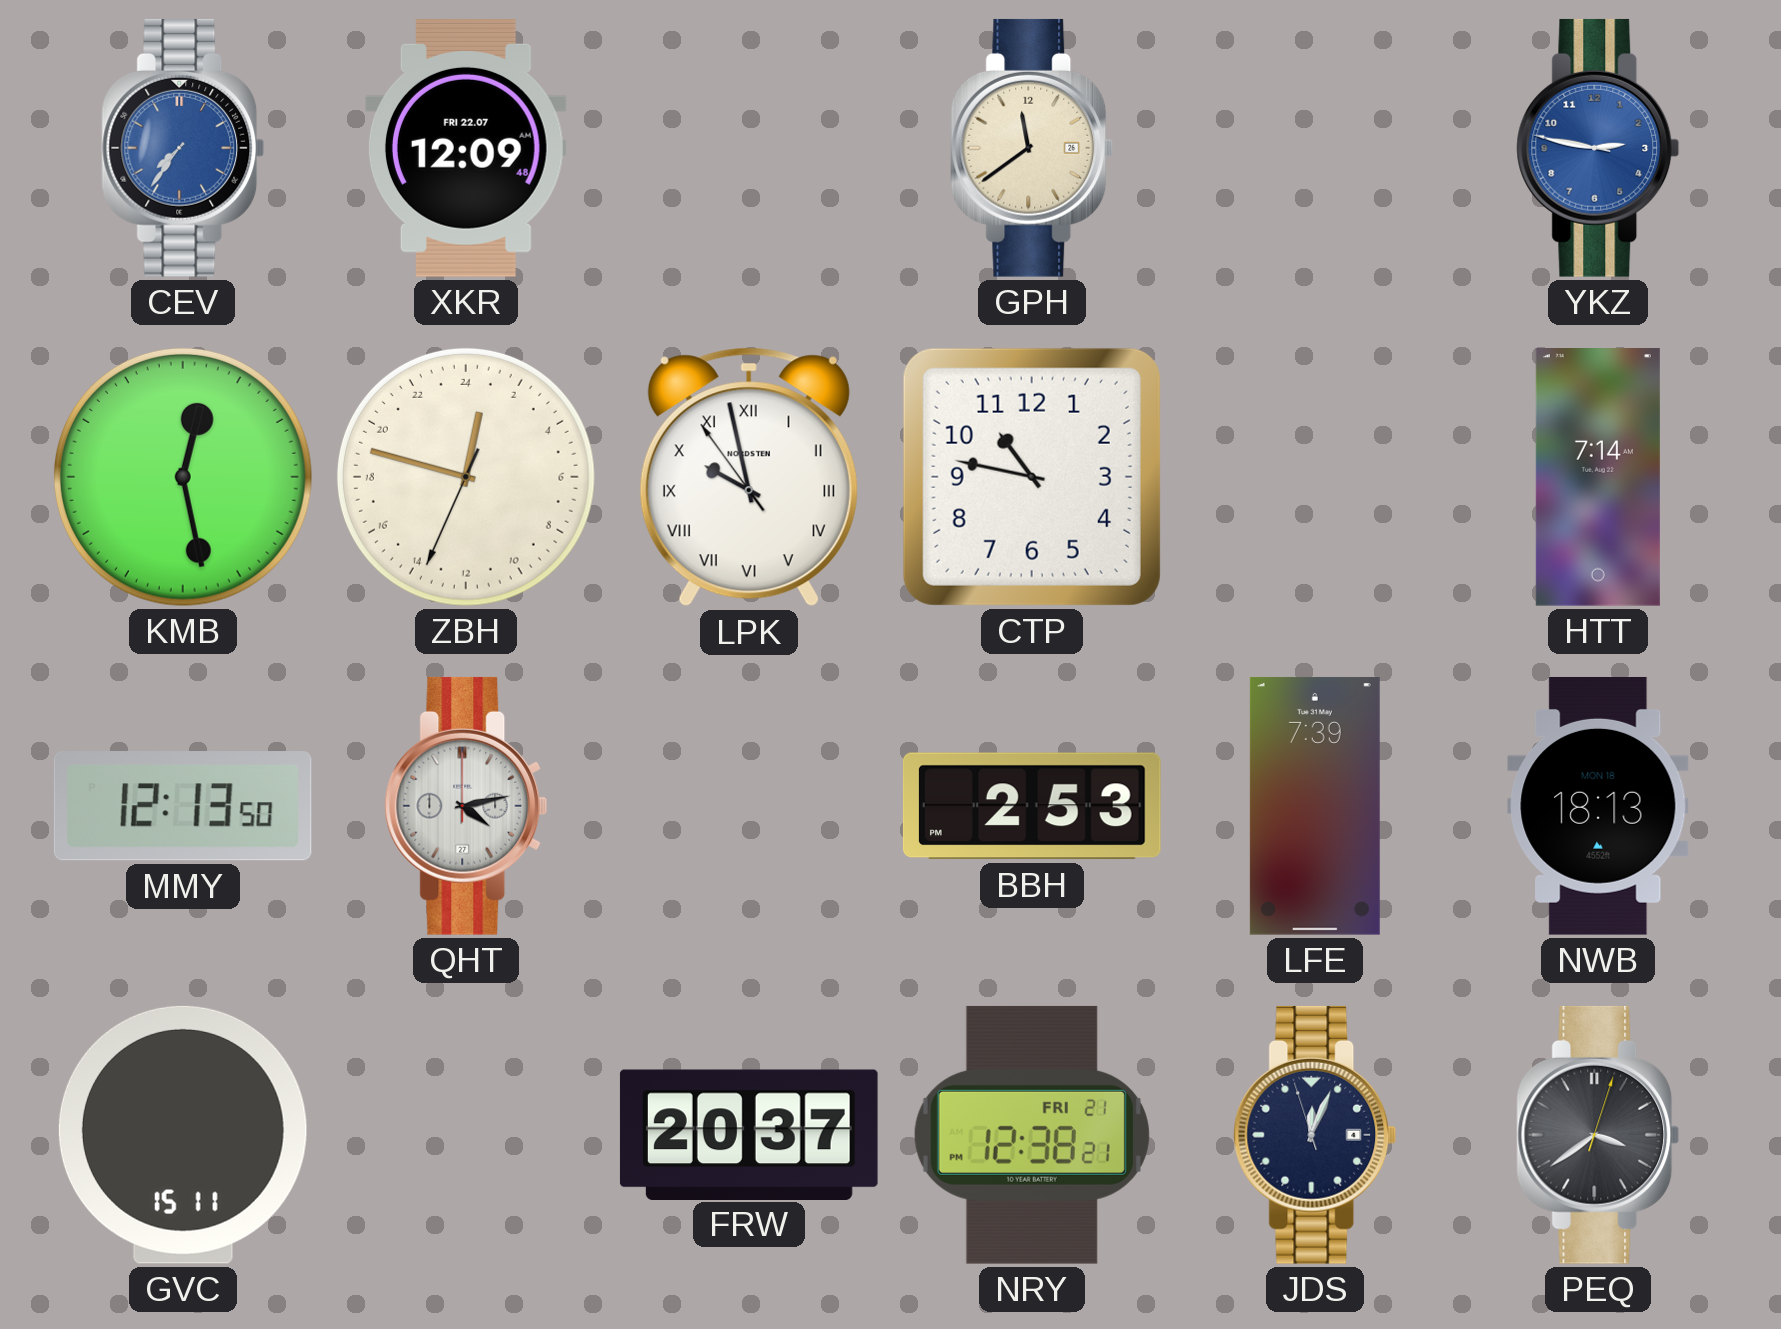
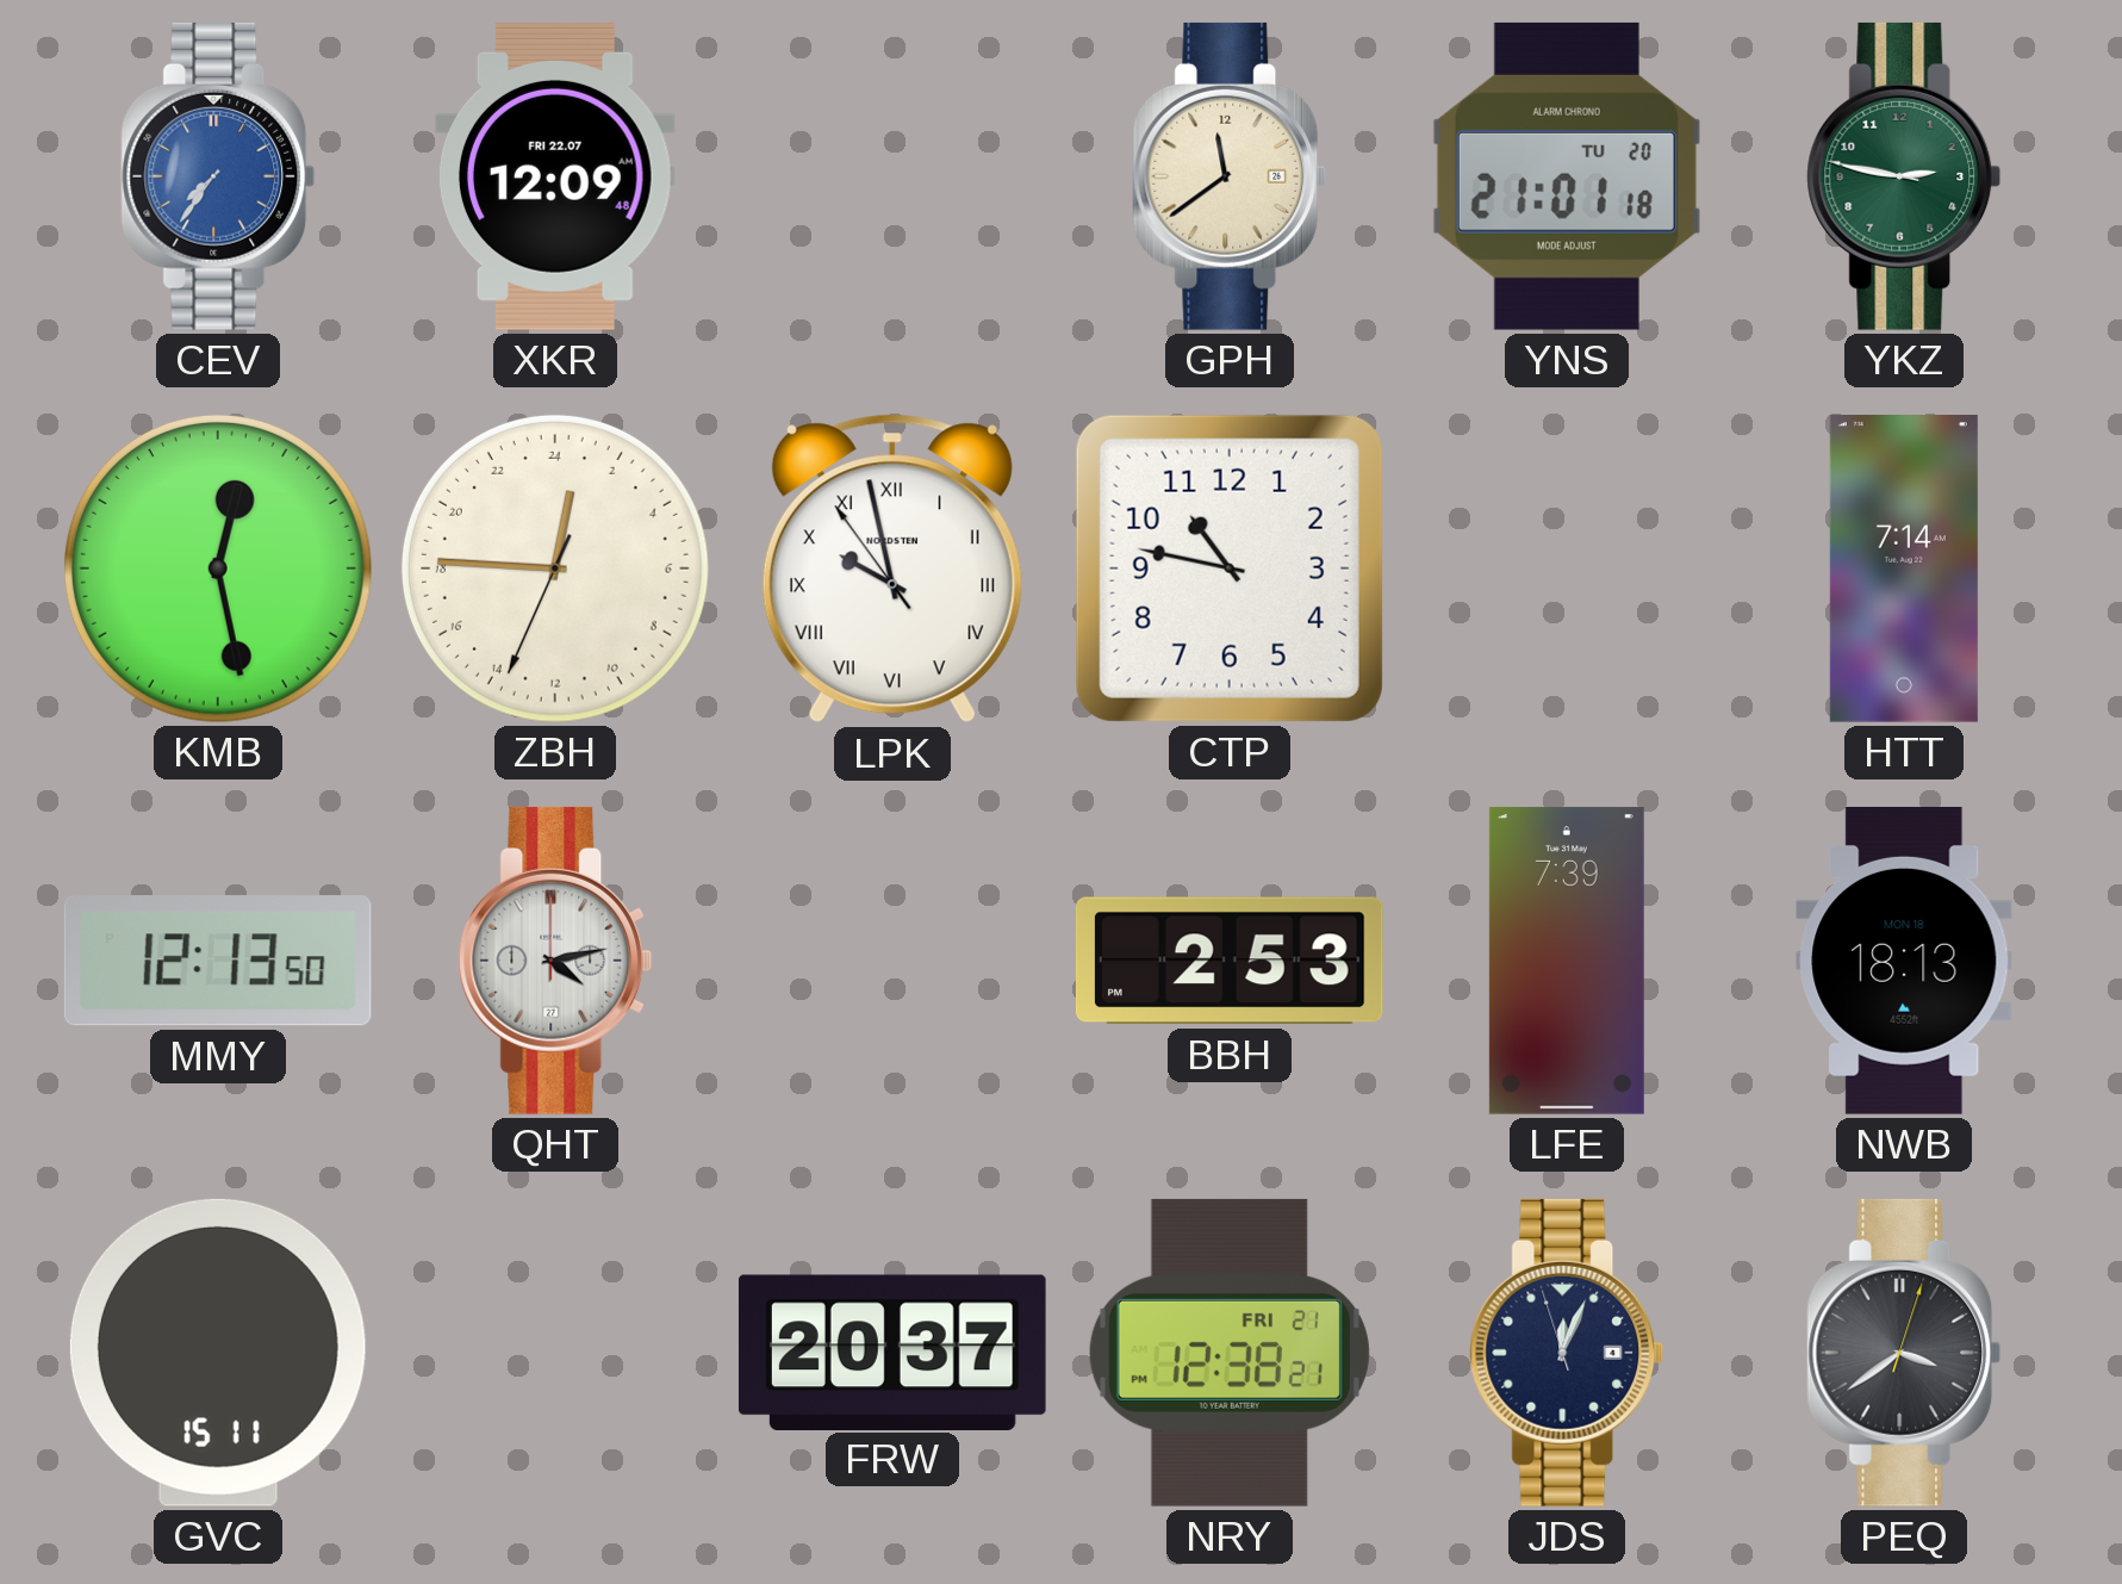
YNS: none -> 21:01
YKZ dial: blue -> green
ZBH: 0:47 -> 0:45
